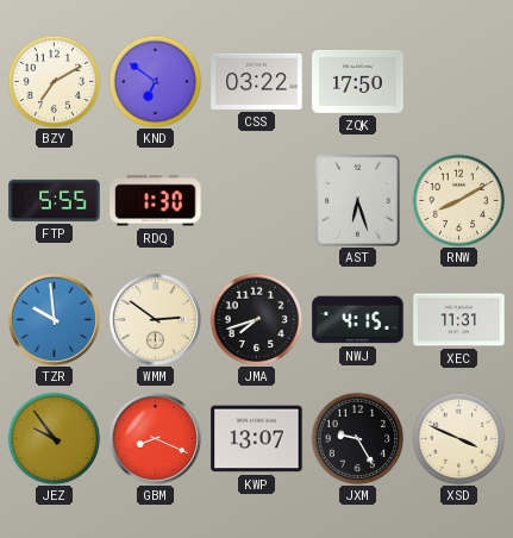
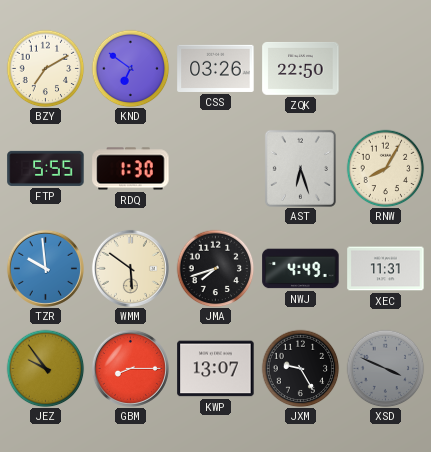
CSS: 03:22 -> 03:26
ZQK: 17:50 -> 22:50
RNW: 8:10 -> 8:05
WMM: 2:51 -> 5:51
NWJ: 4:15 -> 4:49
GBM: 8:19 -> 8:15
XSD dial: cream -> grey
